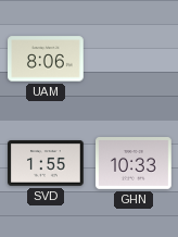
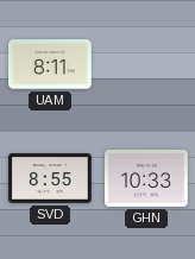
UAM: 8:06 -> 8:11
SVD: 1:55 -> 8:55
